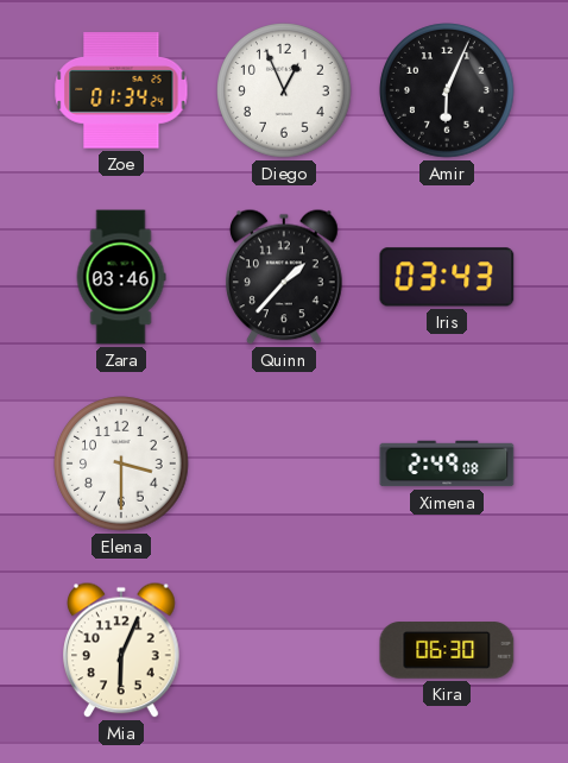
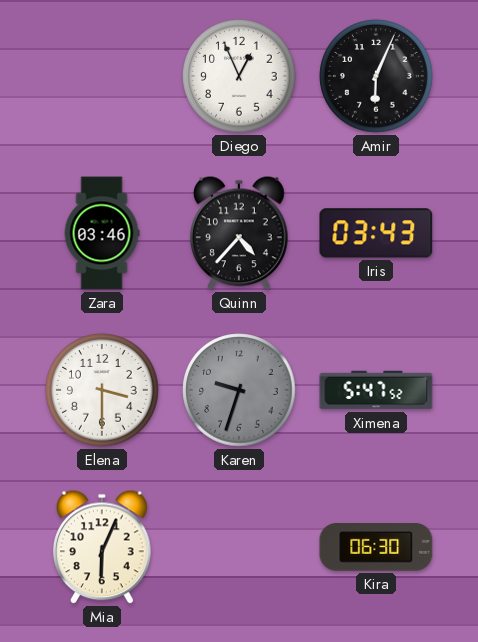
Zoe: 01:34 -> none
Quinn: 1:37 -> 4:37
Karen: none -> 9:33
Ximena: 2:49 -> 5:47
